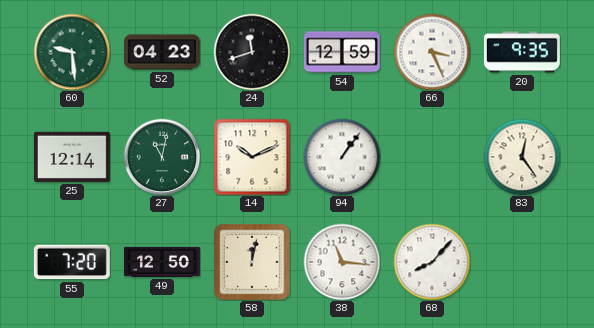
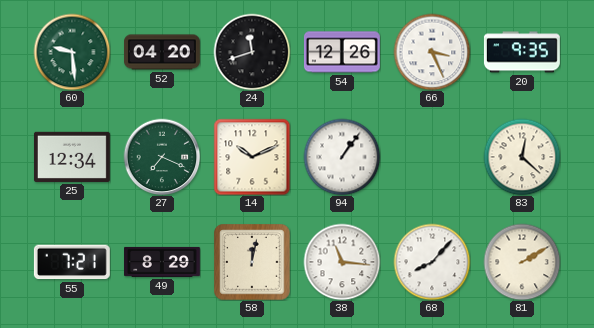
52: 04:23 -> 04:20
54: 12:59 -> 12:26
25: 12:14 -> 12:34
27: 11:02 -> 7:19
83: 12:24 -> 12:22
55: 7:20 -> 7:21
49: 12:50 -> 8:29
81: none -> 2:10
